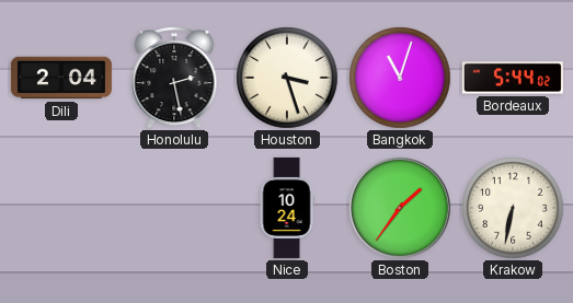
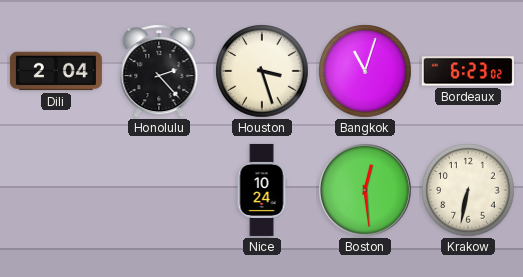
Honolulu: 2:28 -> 2:23
Bordeaux: 5:44 -> 6:23
Boston: 1:36 -> 12:29
